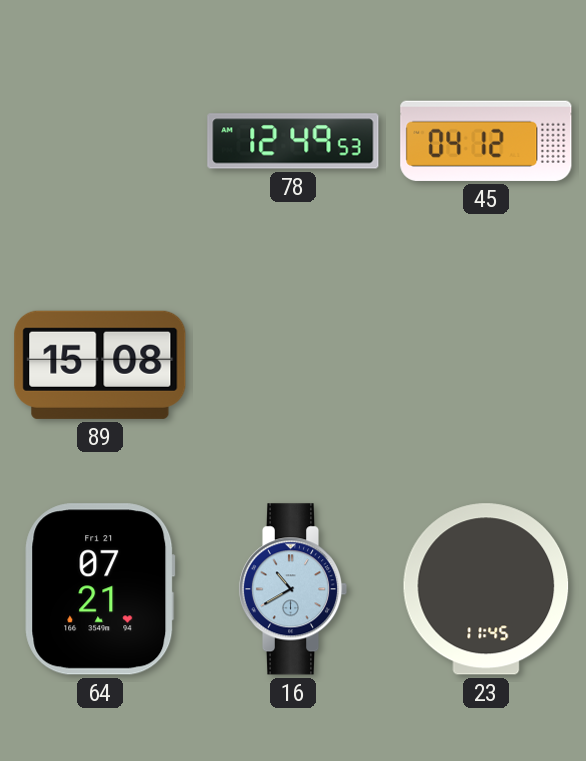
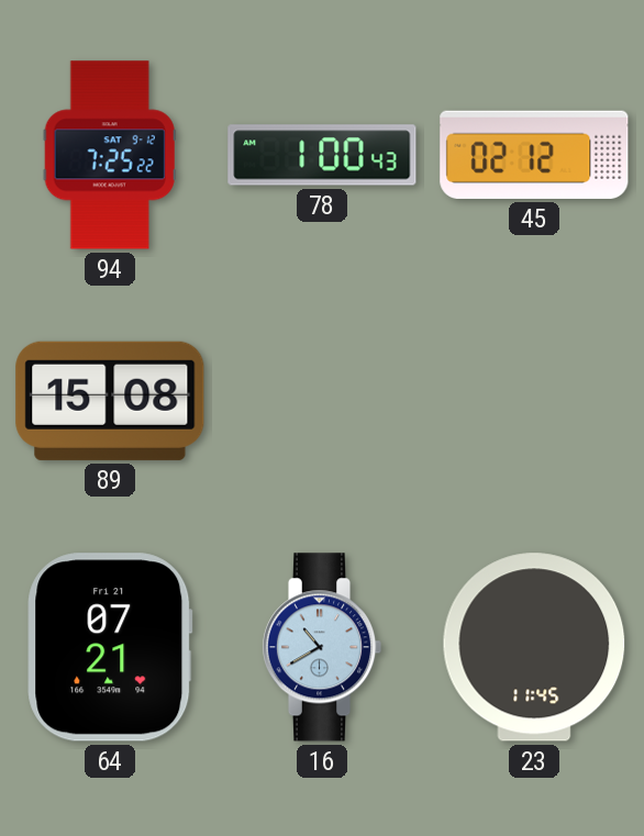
94: none -> 7:25
78: 12:49 -> 1:00
45: 04:12 -> 02:12
